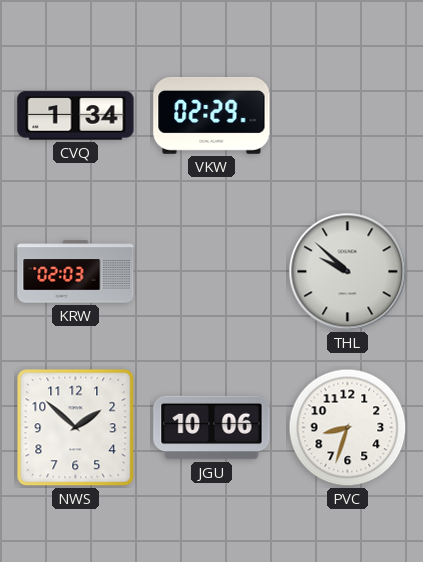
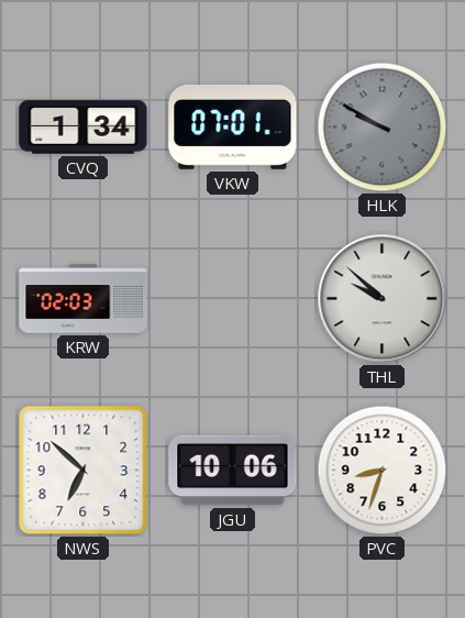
VKW: 02:29 -> 07:01
HLK: none -> 9:50
NWS: 1:52 -> 6:52
